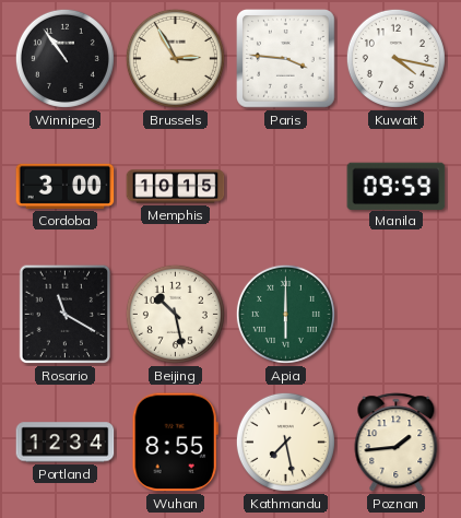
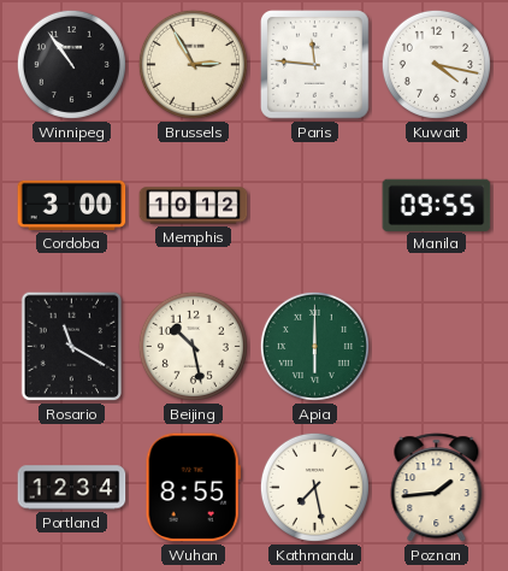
Paris: 3:46 -> 11:46
Memphis: 10:15 -> 10:12
Manila: 09:59 -> 09:55
